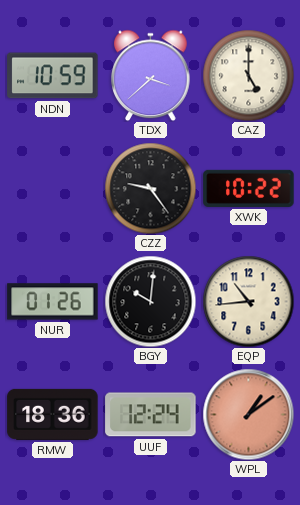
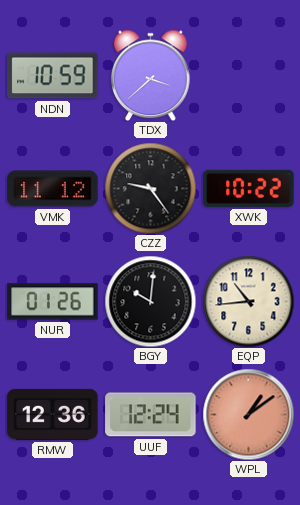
CAZ: 5:00 -> none
VMK: none -> 11:12
RMW: 18:36 -> 12:36
